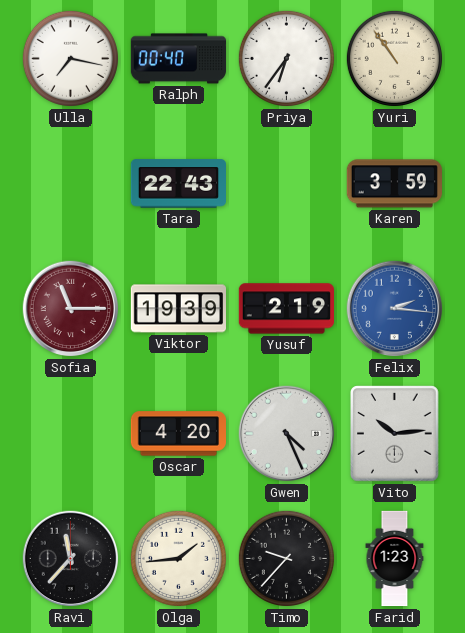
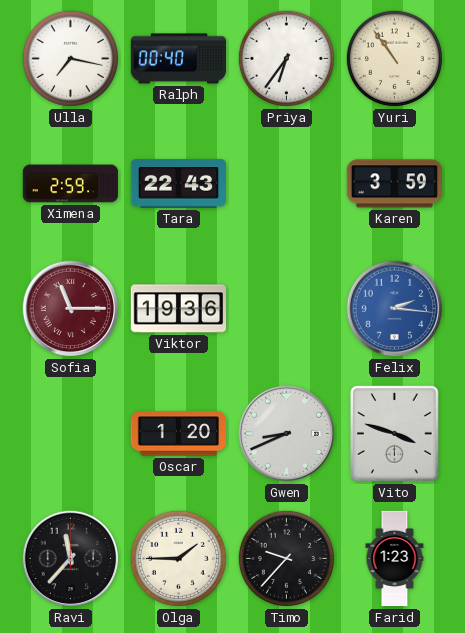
Ximena: none -> 2:59
Viktor: 19:39 -> 19:36
Yusuf: 2:19 -> none
Oscar: 4:20 -> 1:20
Gwen: 4:26 -> 8:41
Vito: 10:14 -> 3:48
Olga: 1:44 -> 1:45
